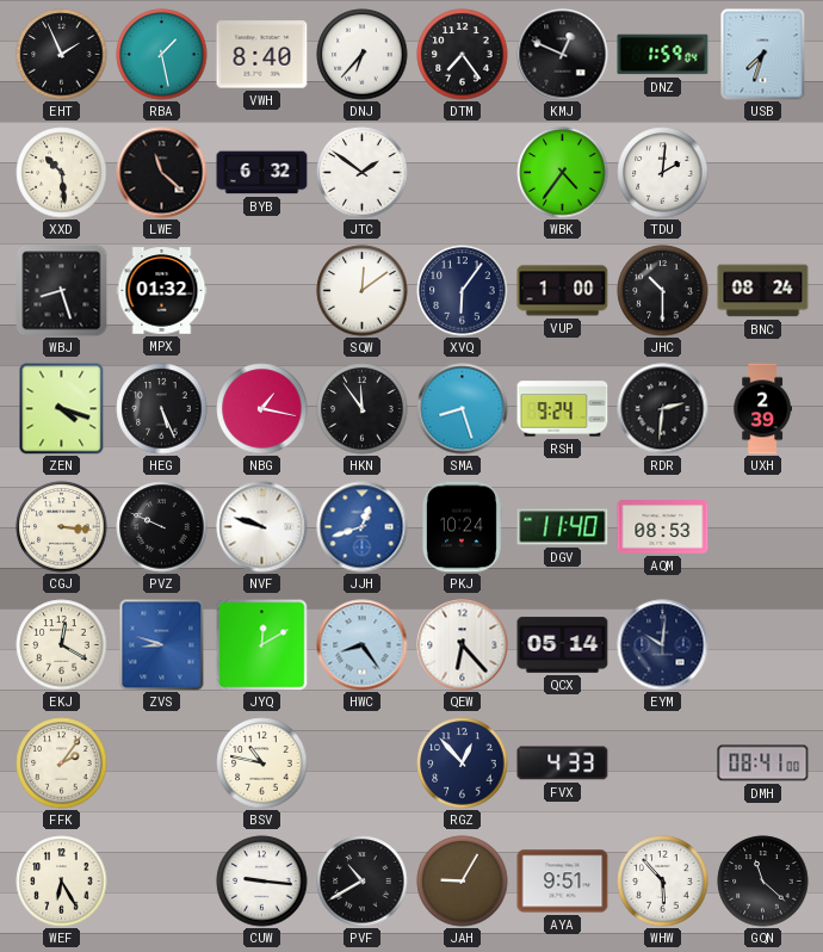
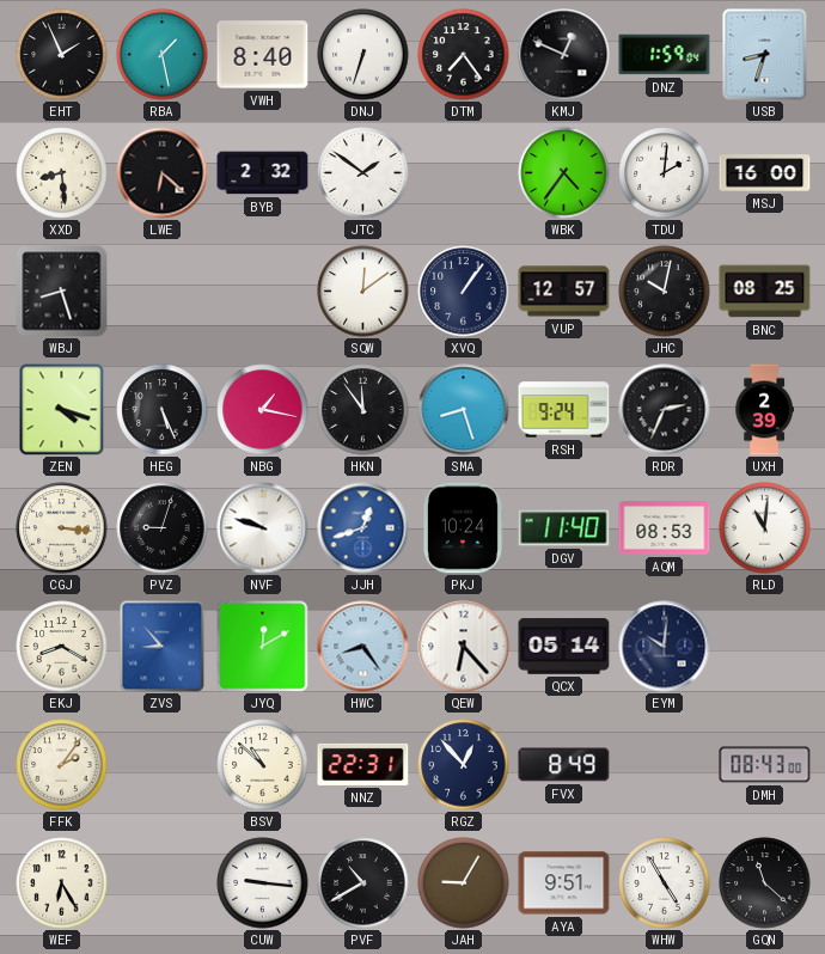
DNJ: 6:37 -> 6:33
USB: 7:33 -> 8:33
XXD: 10:29 -> 8:29
LWE: 11:22 -> 6:22
BYB: 6:32 -> 2:32
MSJ: none -> 16:00
MPX: 01:32 -> none
XVQ: 6:06 -> 1:06
VUP: 1:00 -> 12:57
JHC: 10:30 -> 10:02
BNC: 08:24 -> 08:25
RDR: 2:31 -> 2:34
PVZ: 9:49 -> 9:03
RLD: none -> 11:01
EKJ: 12:20 -> 8:20
ZVS: 8:48 -> 8:53
BSV: 10:47 -> 10:52
NNZ: none -> 22:31
FVX: 4:33 -> 8:49
DMH: 08:41 -> 08:43
WHW: 5:53 -> 4:55
